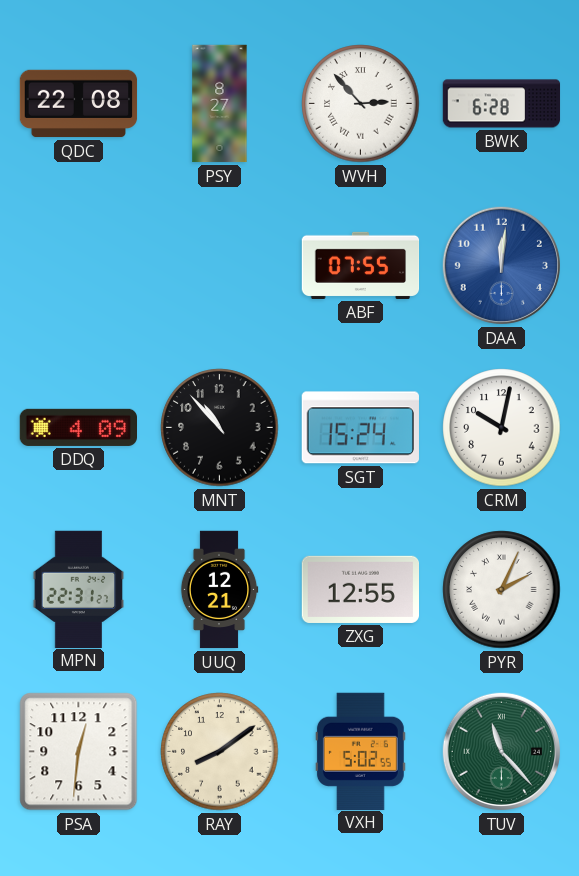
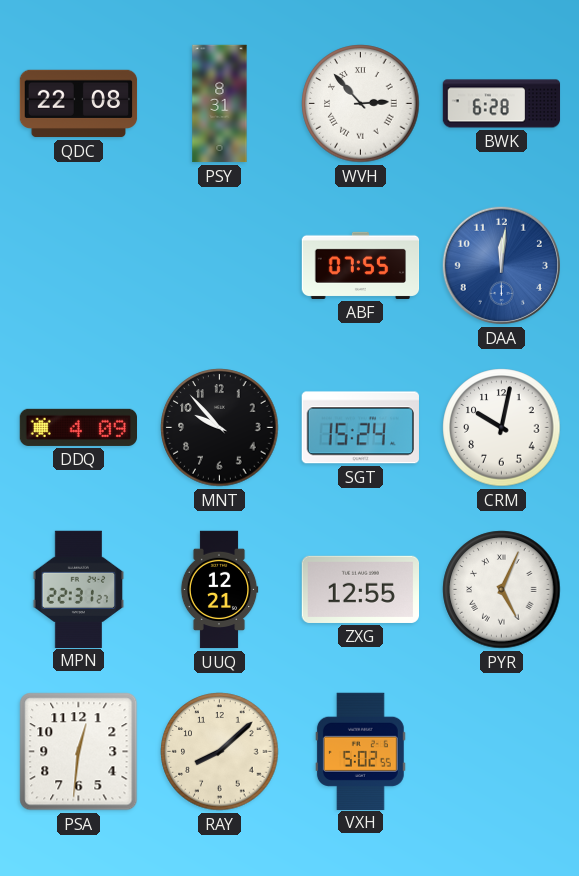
PSY: 8:27 -> 8:31
MNT: 10:53 -> 9:53
PYR: 2:04 -> 5:04
RAY: 8:09 -> 8:08
TUV: 11:23 -> none
